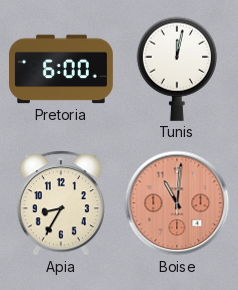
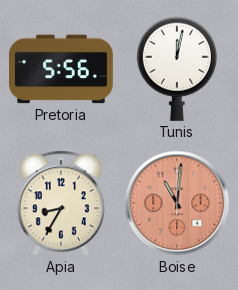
Pretoria: 6:00 -> 5:56
